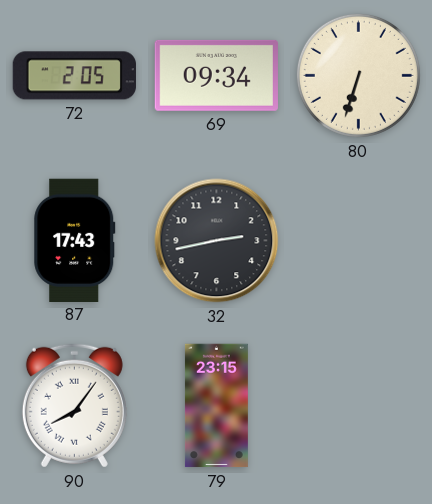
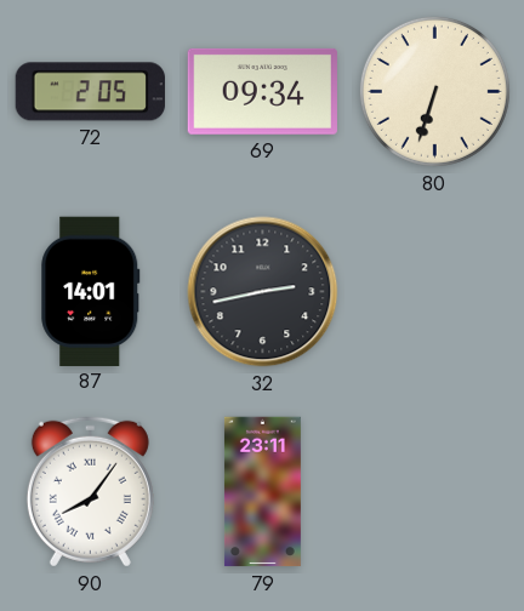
87: 17:43 -> 14:01
79: 23:15 -> 23:11
